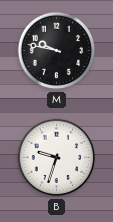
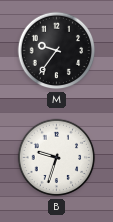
M: 9:47 -> 9:36
